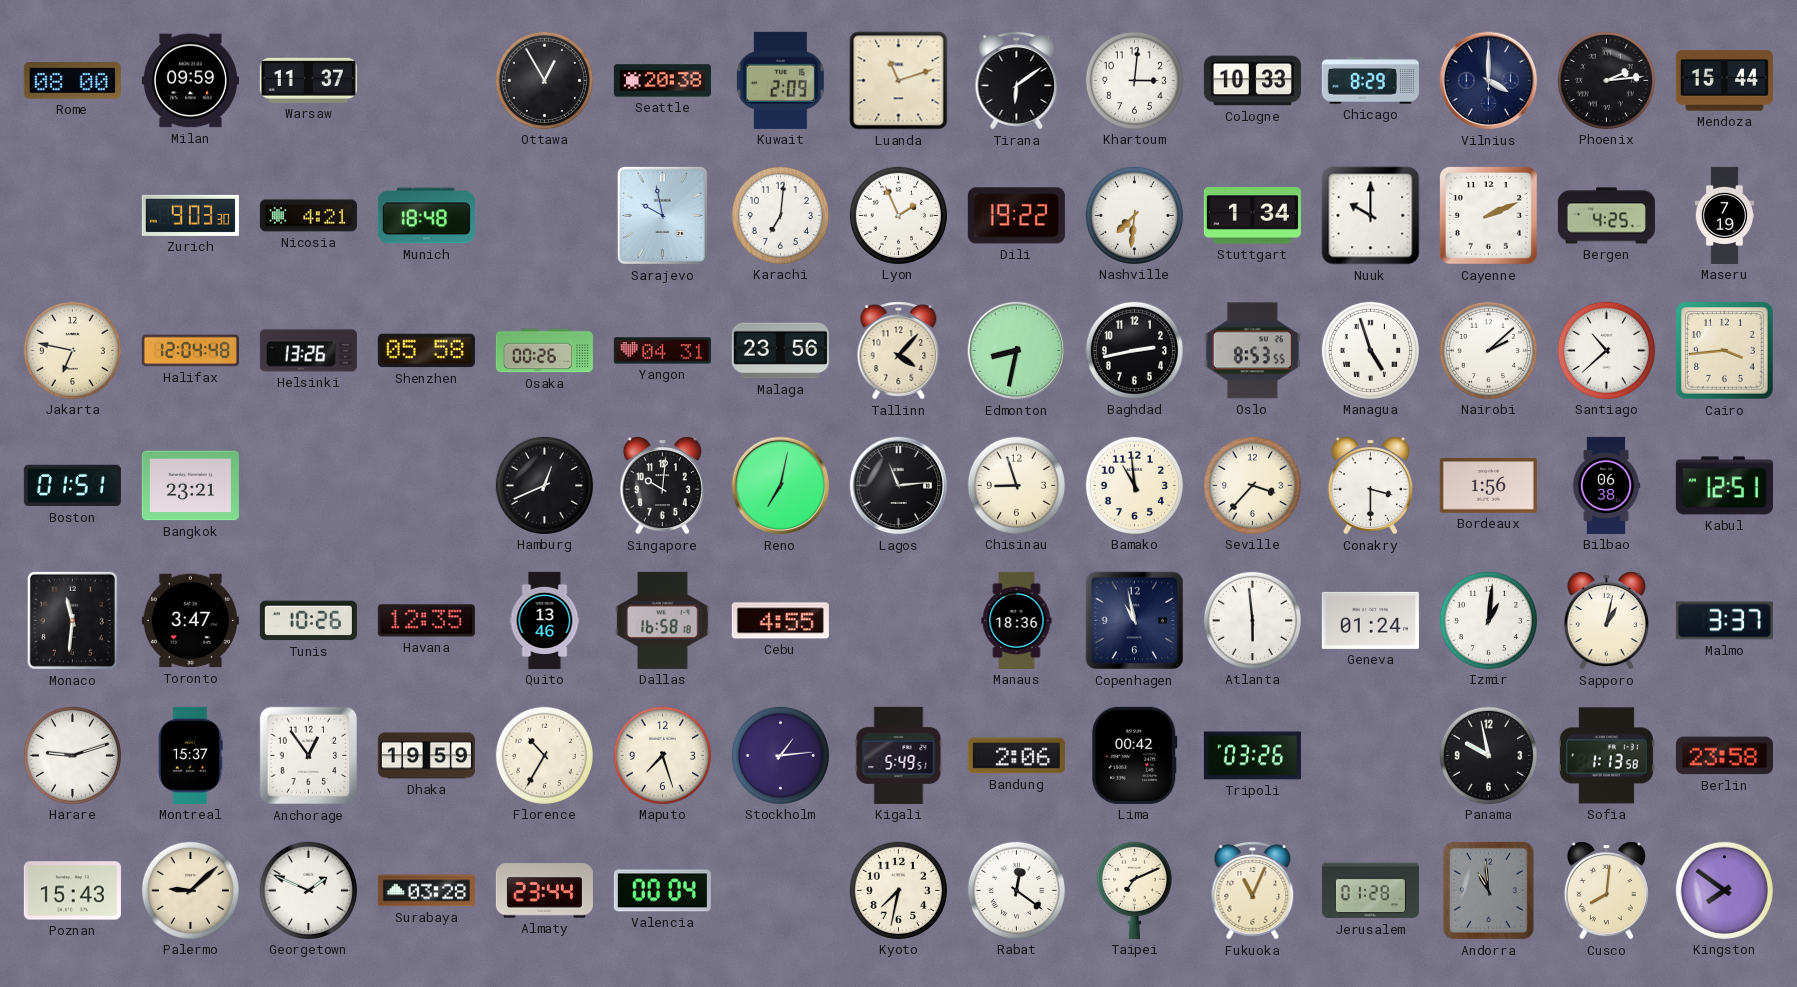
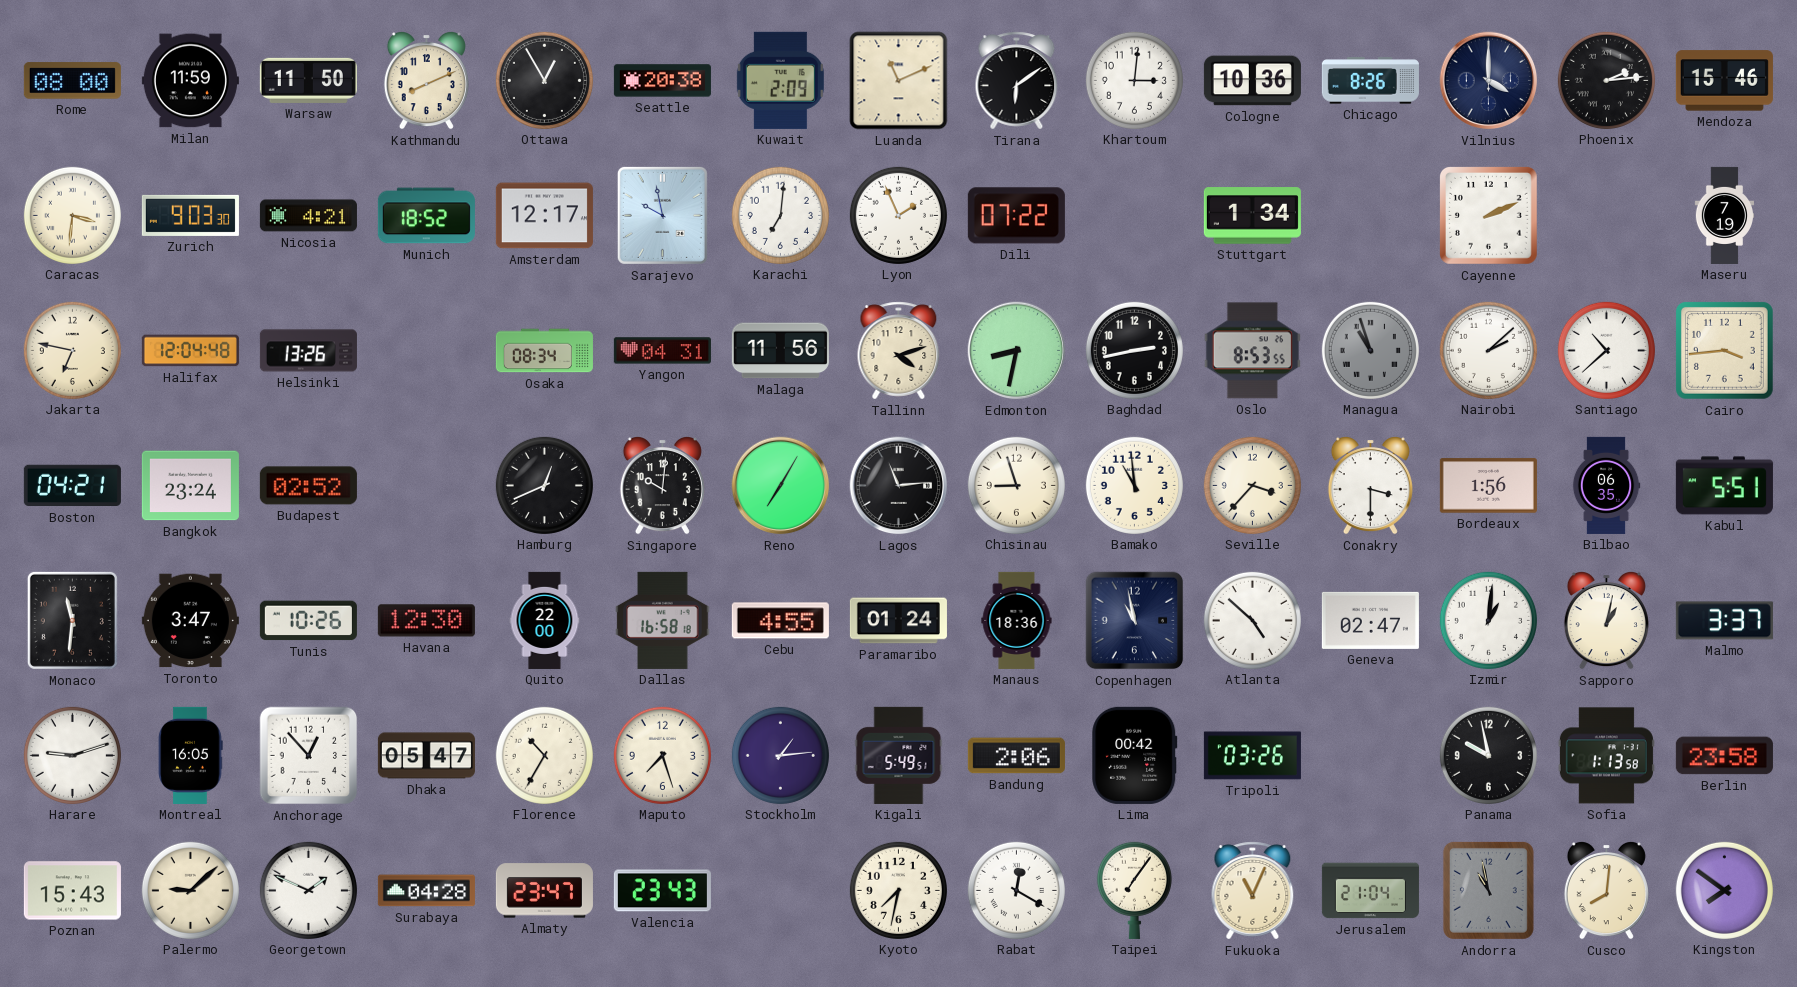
Milan: 09:59 -> 11:59
Warsaw: 11:37 -> 11:50
Kathmandu: none -> 8:11
Luanda: 11:12 -> 11:11
Cologne: 10:33 -> 10:36
Chicago: 8:29 -> 8:26
Mendoza: 15:44 -> 15:46
Caracas: none -> 3:31
Munich: 18:48 -> 18:52
Amsterdam: none -> 12:17
Dili: 19:22 -> 07:22
Nashville: 7:31 -> none
Nuuk: 10:00 -> none
Bergen: 4:25 -> none
Shenzhen: 05:58 -> none
Osaka: 00:26 -> 08:34
Malaga: 23:56 -> 11:56
Tallinn: 4:07 -> 4:12
Managua: 4:57 -> 10:57
Managua dial: white -> grey
Boston: 01:51 -> 04:21
Bangkok: 23:21 -> 23:24
Budapest: none -> 02:52
Reno: 7:02 -> 7:05
Bilbao: 06:38 -> 06:35
Kabul: 12:51 -> 5:51
Havana: 12:35 -> 12:30
Quito: 13:46 -> 22:00
Paramaribo: none -> 01:24
Atlanta: 5:59 -> 4:52
Geneva: 01:24 -> 02:47
Montreal: 15:37 -> 16:05
Anchorage: 12:54 -> 12:53
Dhaka: 19:59 -> 05:47
Surabaya: 03:28 -> 04:28
Almaty: 23:44 -> 23:47
Valencia: 00:04 -> 23:43
Rabat: 12:21 -> 12:20
Taipei: 7:11 -> 7:06
Jerusalem: 01:28 -> 21:04
Andorra: 10:59 -> 10:58
